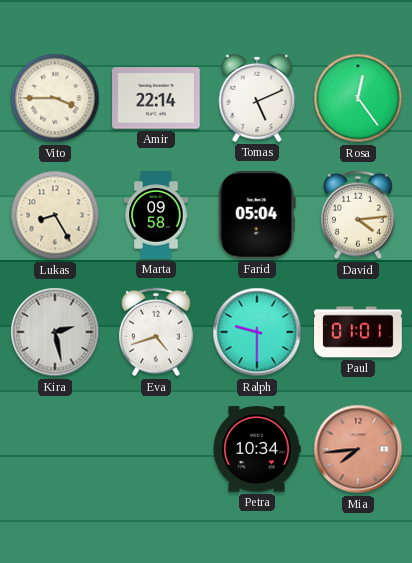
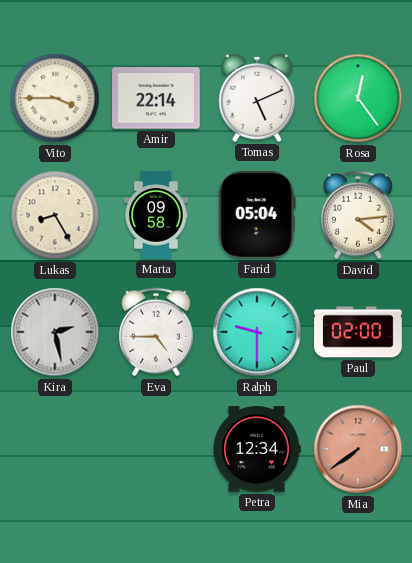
Eva: 4:42 -> 4:45
Paul: 01:01 -> 02:00
Petra: 10:34 -> 12:34
Mia: 7:44 -> 7:39
